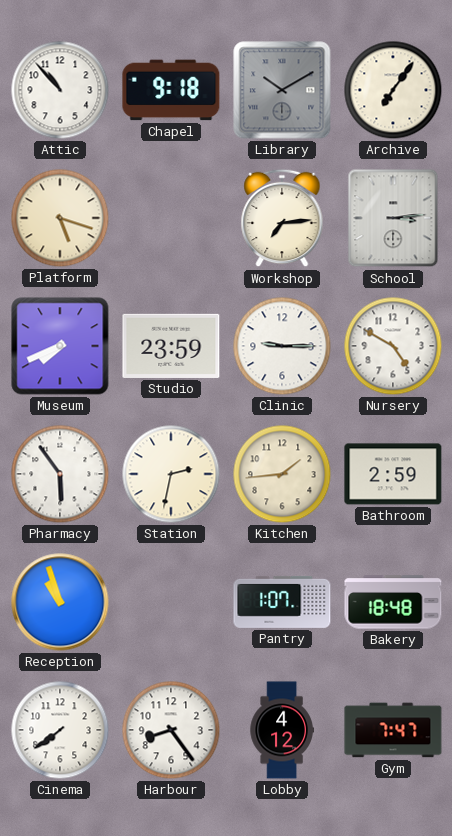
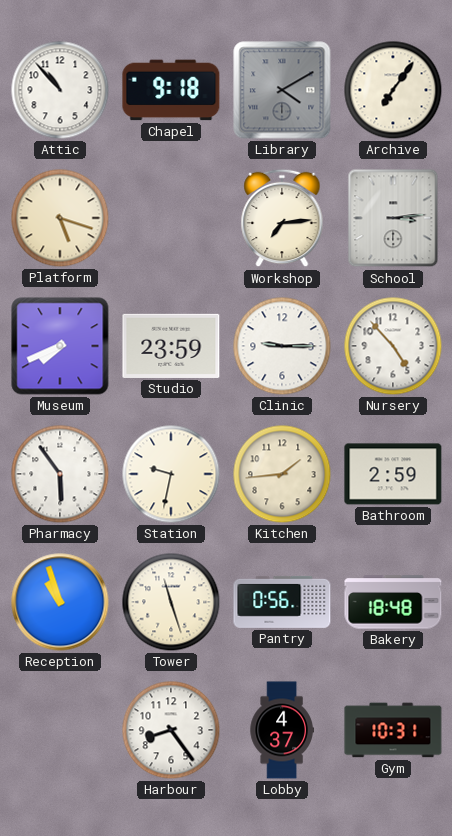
Library: 10:10 -> 4:10
Nursery: 4:50 -> 4:53
Station: 2:32 -> 9:32
Tower: none -> 11:27
Pantry: 1:07 -> 0:56
Cinema: 7:39 -> none
Lobby: 4:12 -> 4:37
Gym: 7:47 -> 10:31
